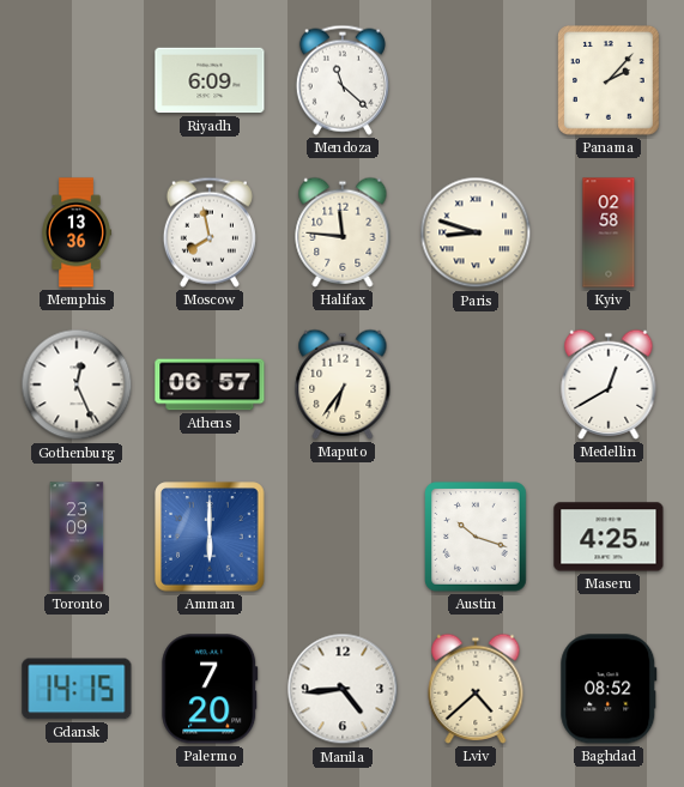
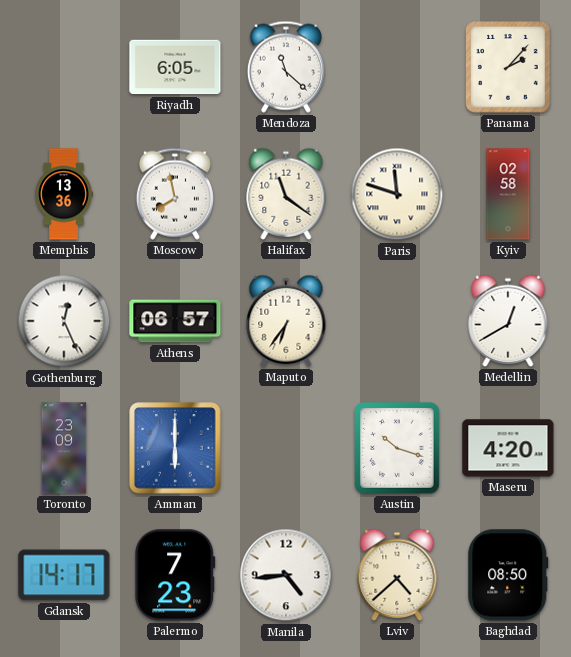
Riyadh: 6:09 -> 6:05
Halifax: 11:46 -> 11:21
Paris: 8:48 -> 11:48
Maseru: 4:25 -> 4:20
Gdansk: 14:15 -> 14:17
Palermo: 7:20 -> 7:23
Baghdad: 08:52 -> 08:50
